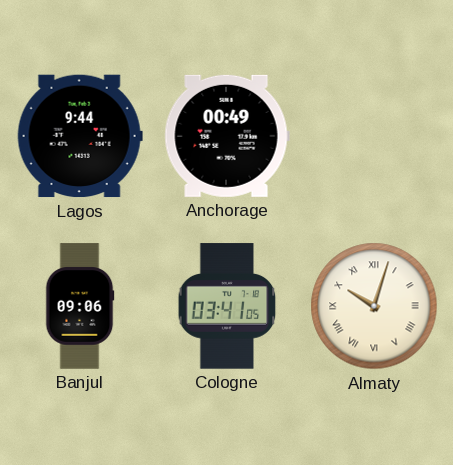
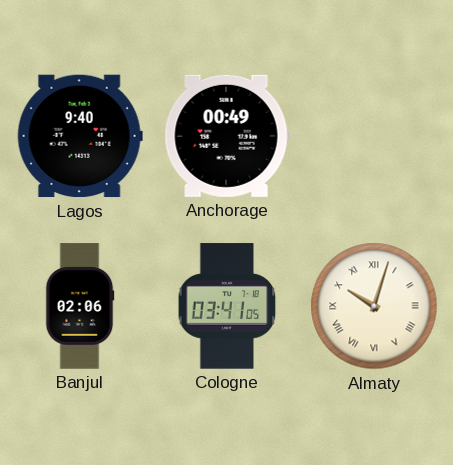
Lagos: 9:44 -> 9:40
Banjul: 09:06 -> 02:06
